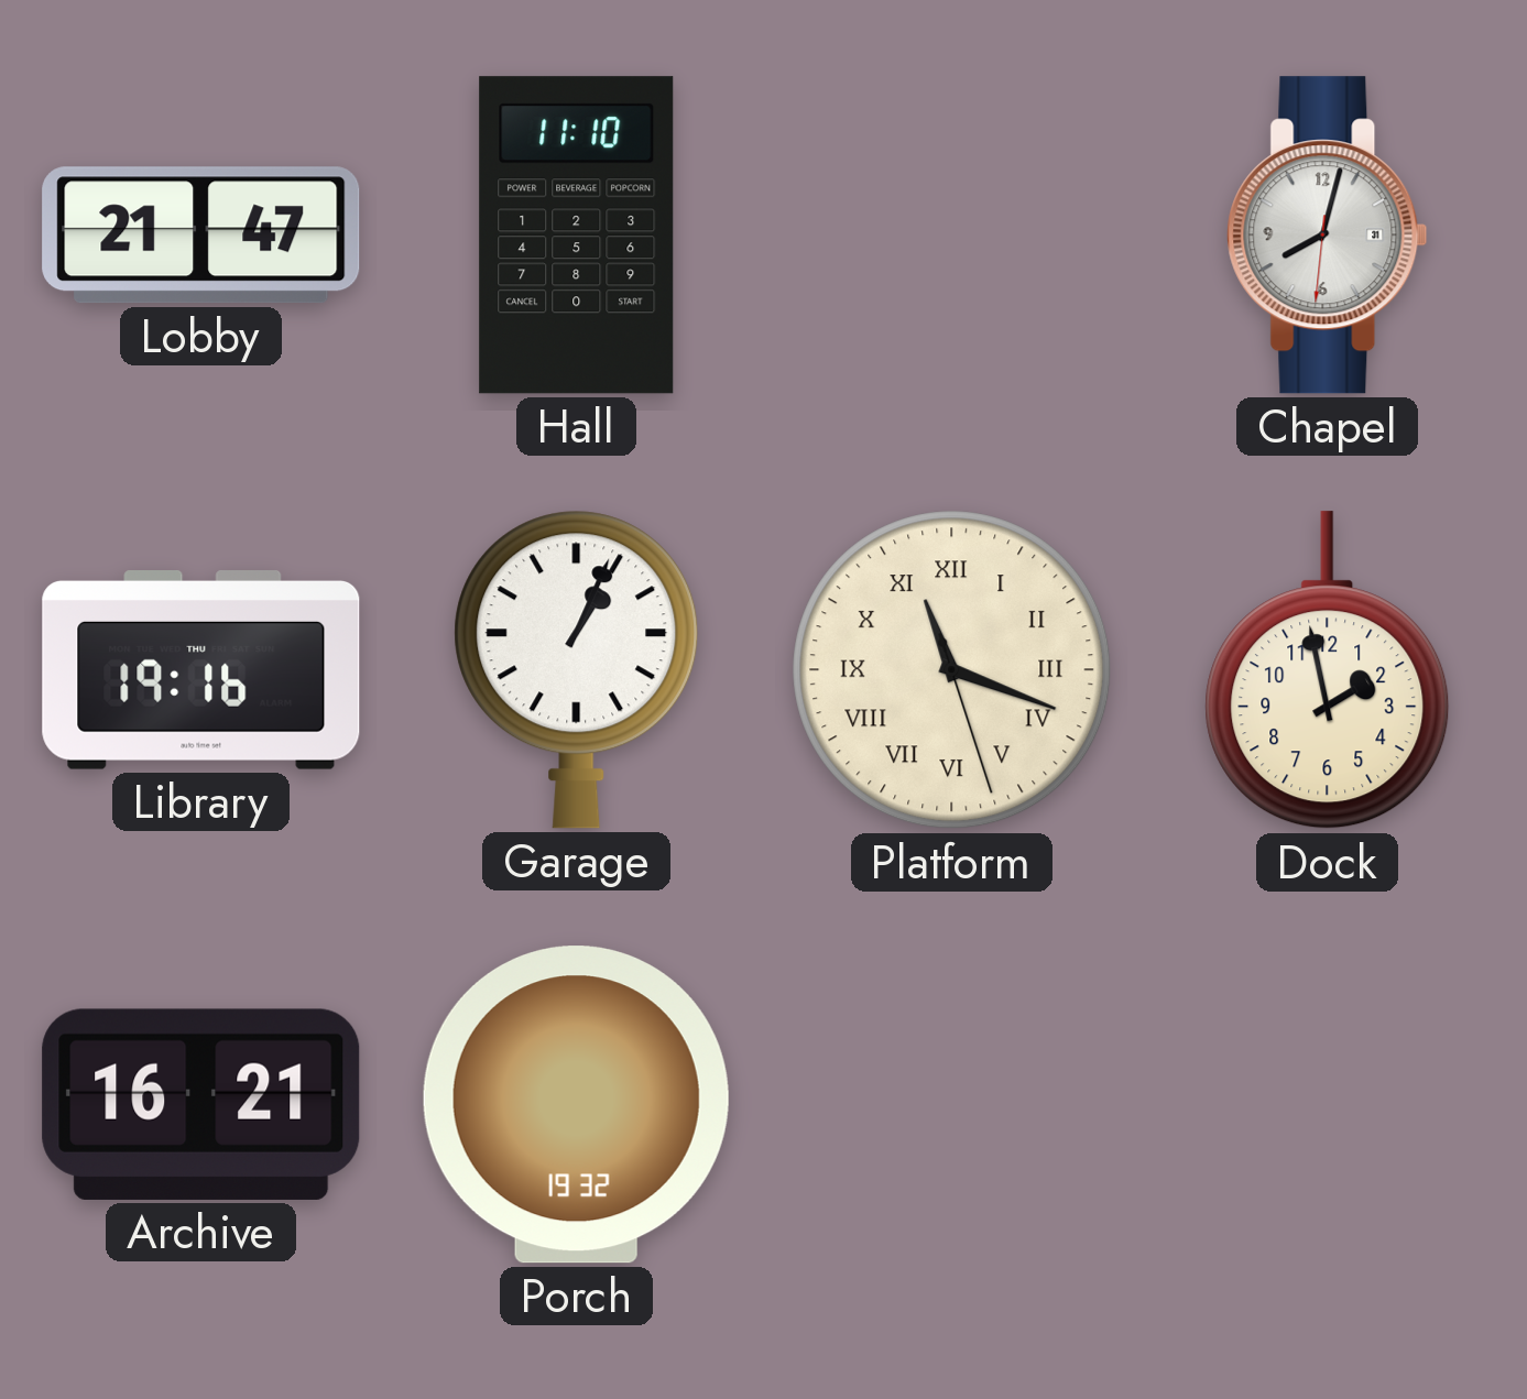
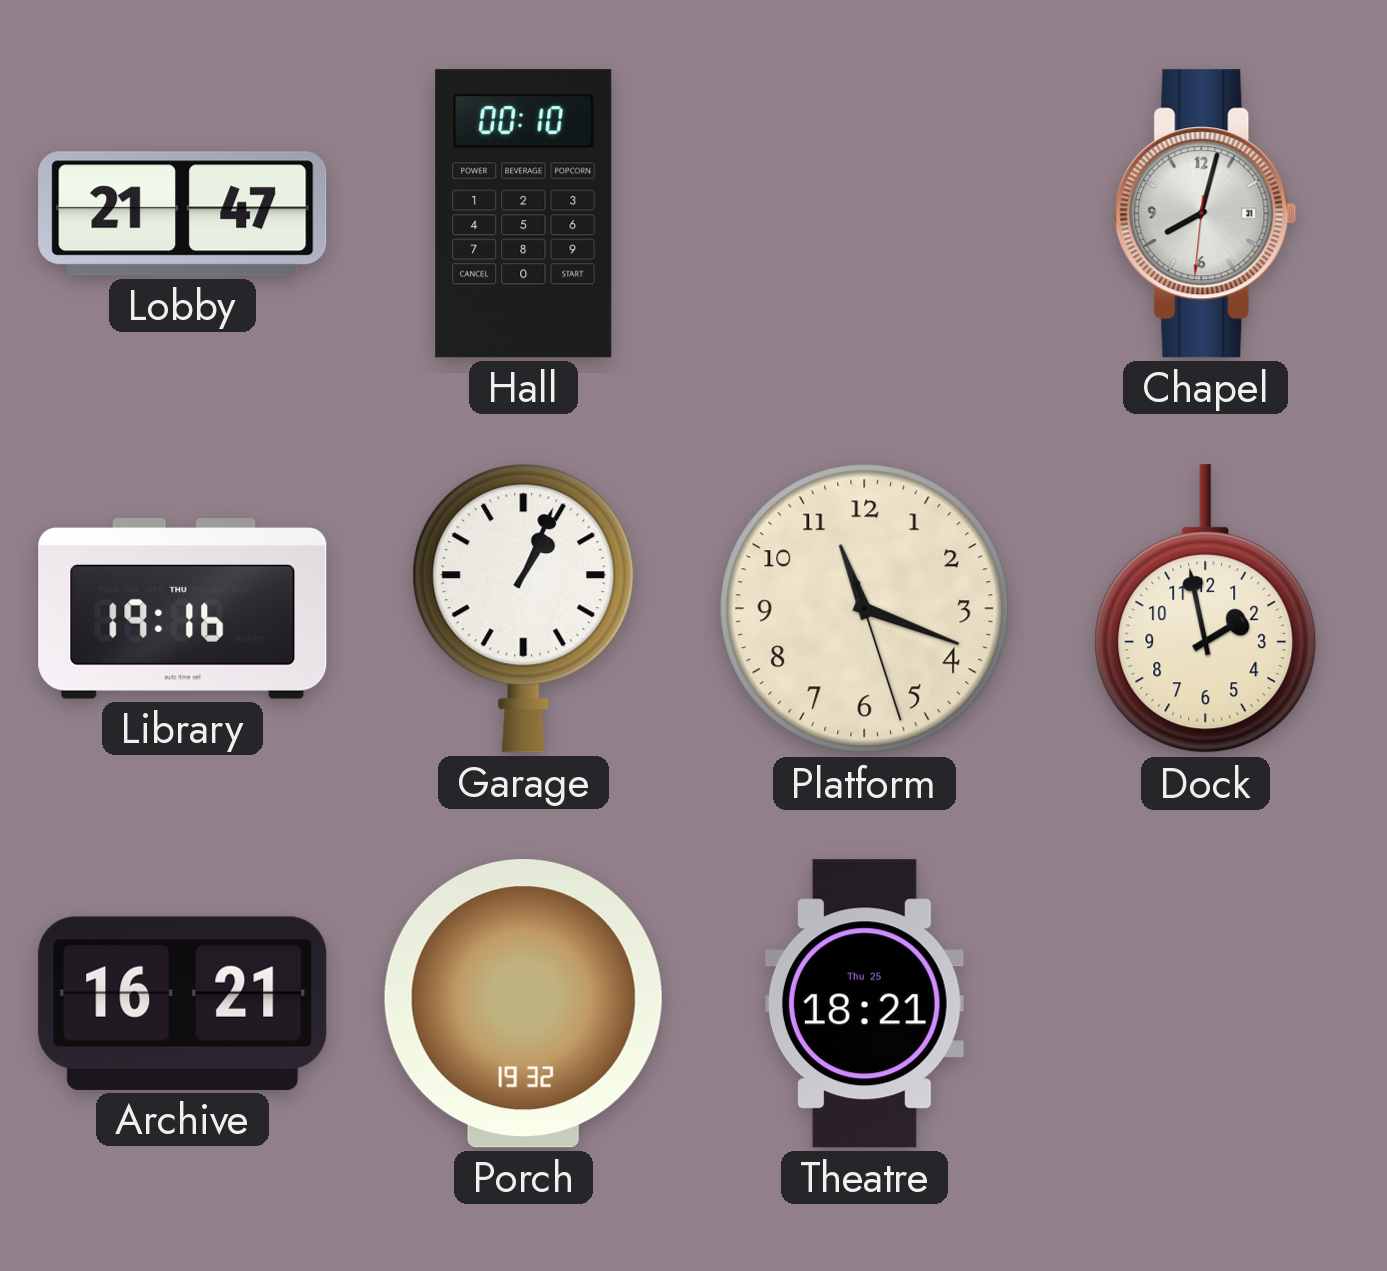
Hall: 11:10 -> 00:10
Platform numerals: Roman -> Arabic
Theatre: none -> 18:21
